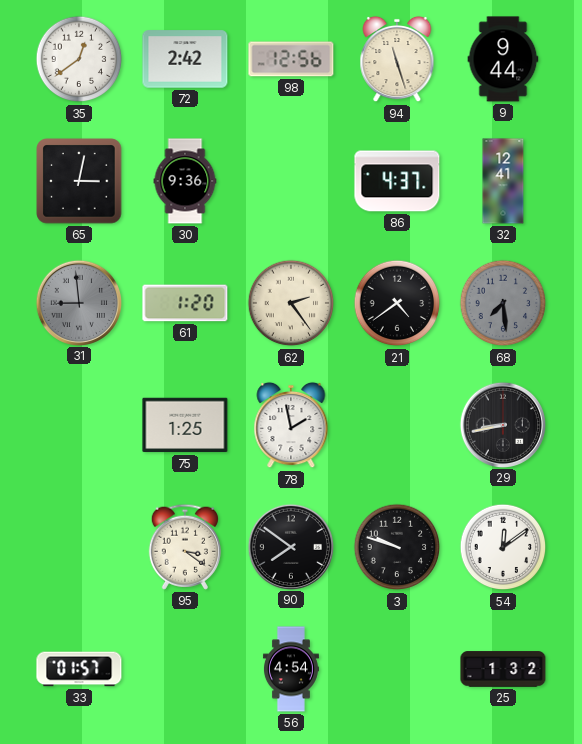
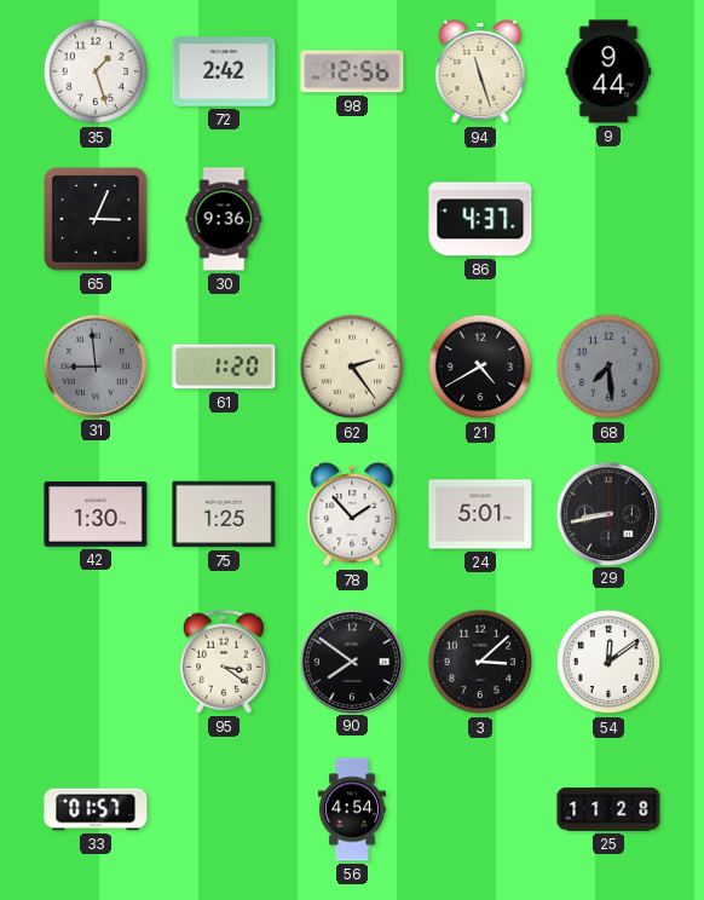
35: 12:39 -> 1:27
65: 3:02 -> 3:04
32: 12:41 -> none
21: 4:39 -> 4:40
42: none -> 1:30
78: 1:58 -> 1:53
24: none -> 5:01
3: 9:48 -> 3:08
25: 1:32 -> 11:28
